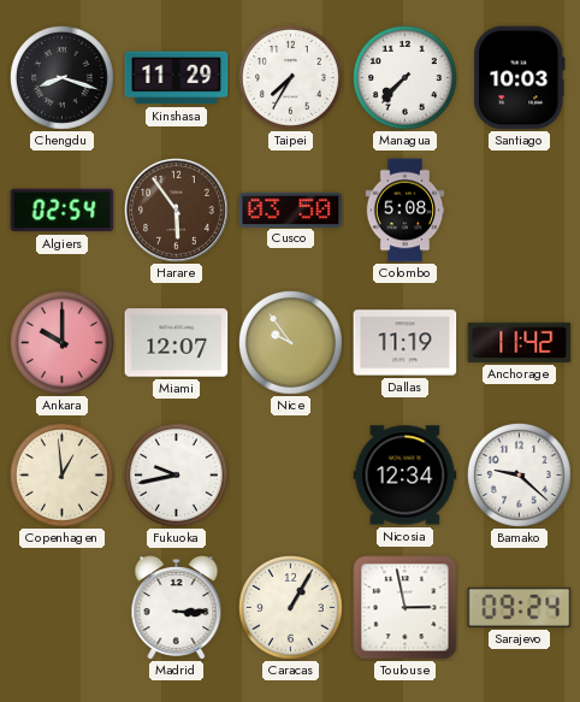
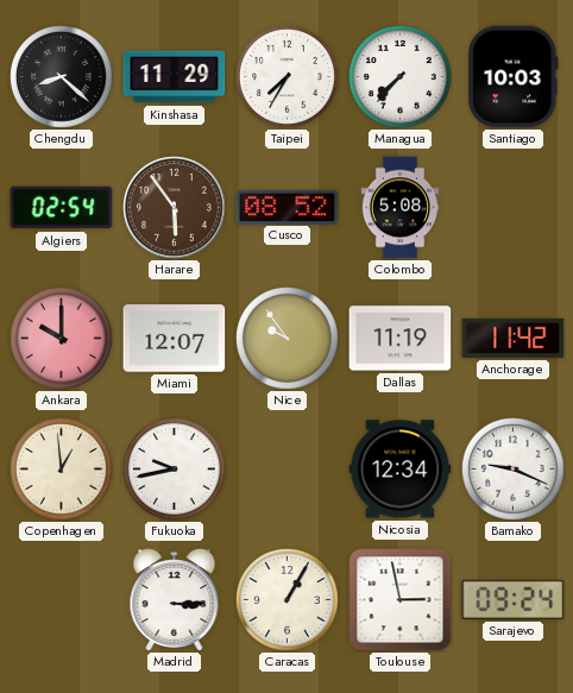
Chengdu: 8:18 -> 8:22
Cusco: 03:50 -> 08:52
Bamako: 9:22 -> 9:19
